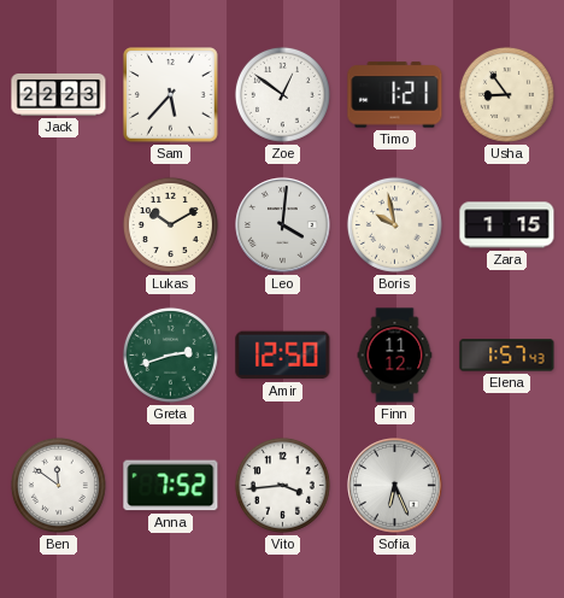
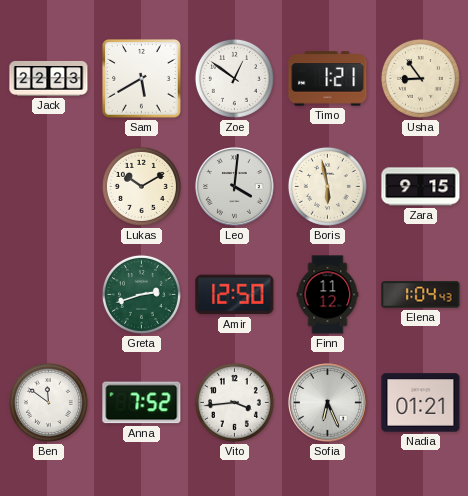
Sam: 5:37 -> 5:40
Boris: 9:58 -> 5:58
Zara: 1:15 -> 9:15
Elena: 1:57 -> 1:04
Nadia: none -> 01:21
